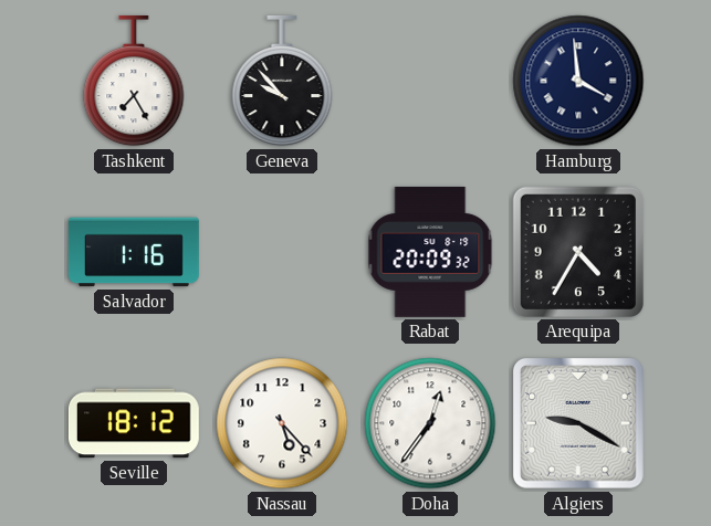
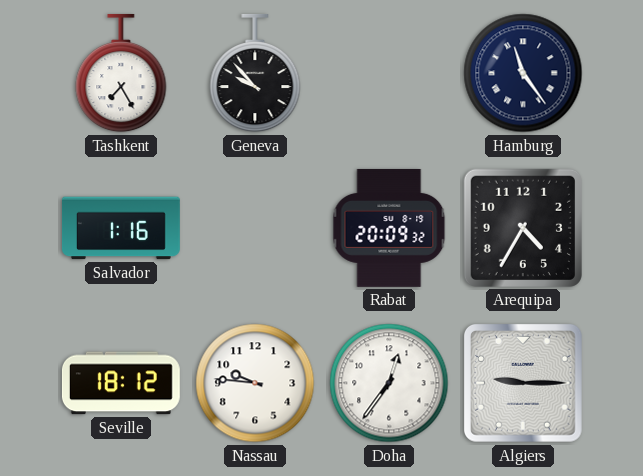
Hamburg: 3:59 -> 11:24
Nassau: 5:23 -> 9:46
Algiers: 9:20 -> 9:15
